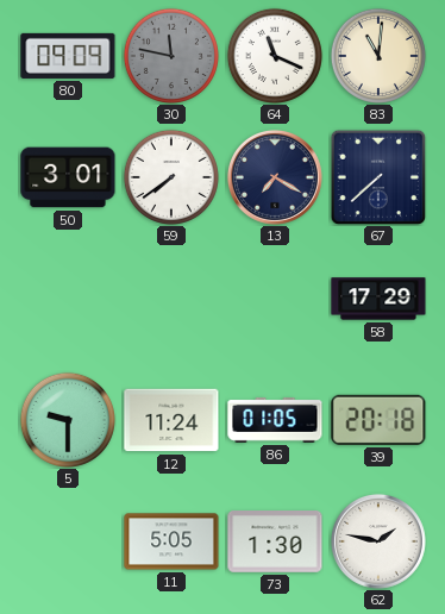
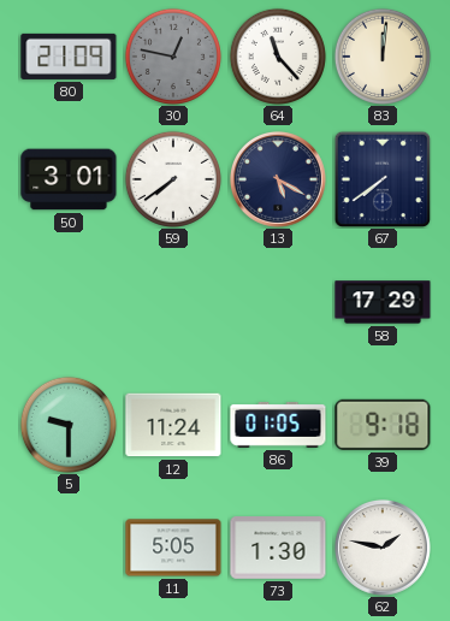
80: 09:09 -> 21:09
30: 11:47 -> 12:47
64: 11:19 -> 11:23
83: 11:01 -> 12:01
13: 7:20 -> 5:20
67: 7:38 -> 7:39
39: 20:18 -> 9:18
